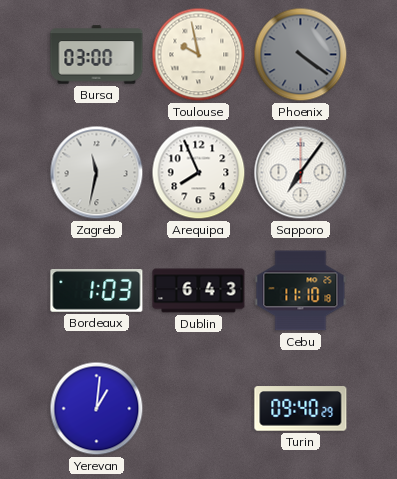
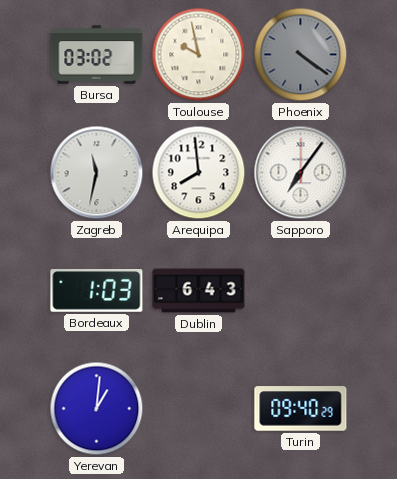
Bursa: 03:00 -> 03:02
Arequipa: 7:56 -> 7:59
Cebu: 11:10 -> none
